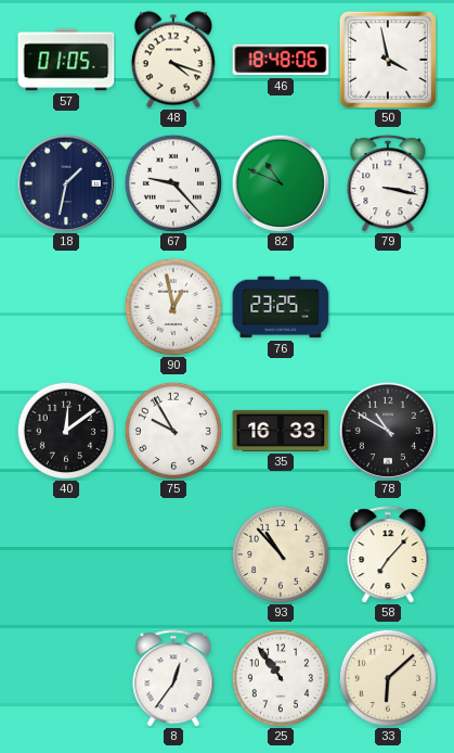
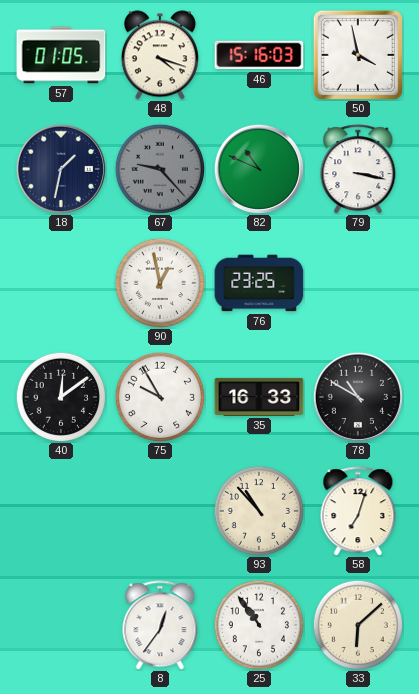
46: 18:48 -> 15:16
67 dial: white -> grey
58: 7:07 -> 7:03
